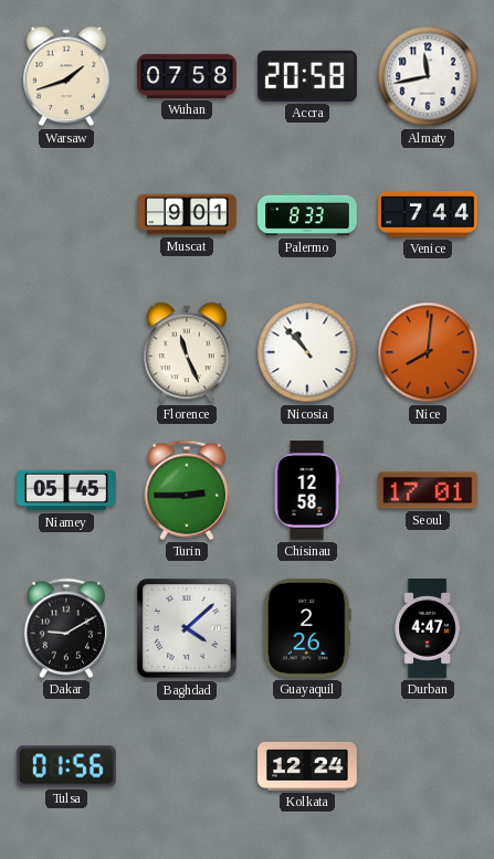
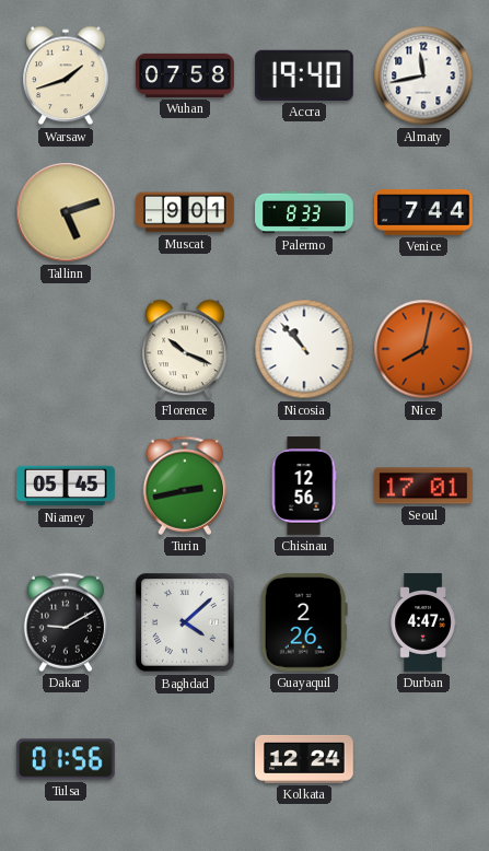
Accra: 20:58 -> 19:40
Tallinn: none -> 5:12
Florence: 11:26 -> 10:19
Nice: 8:01 -> 8:02
Turin: 2:45 -> 2:43
Chisinau: 12:58 -> 12:56
